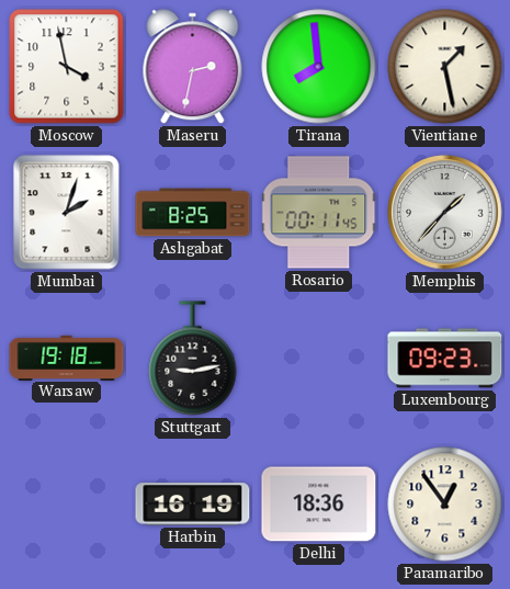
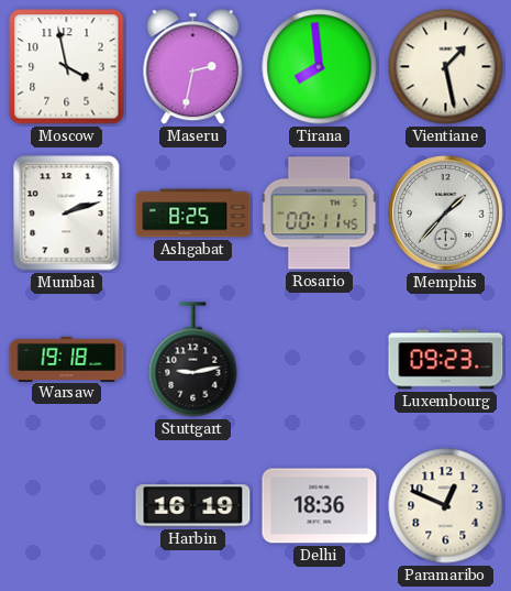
Mumbai: 2:03 -> 2:12
Paramaribo: 12:54 -> 12:49
